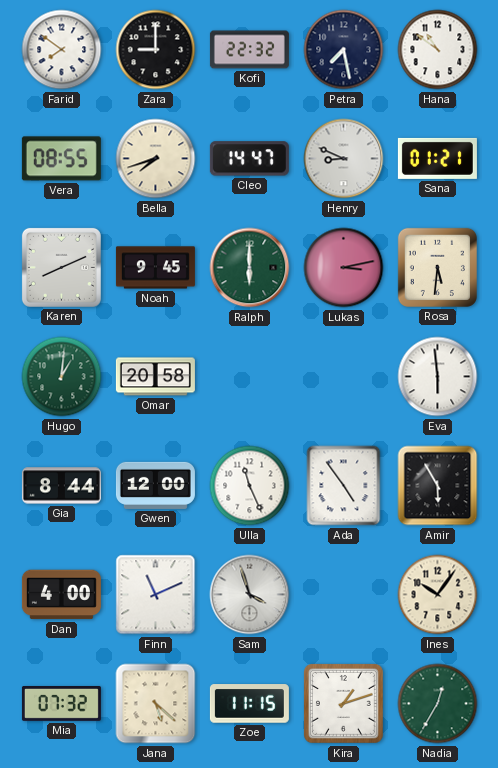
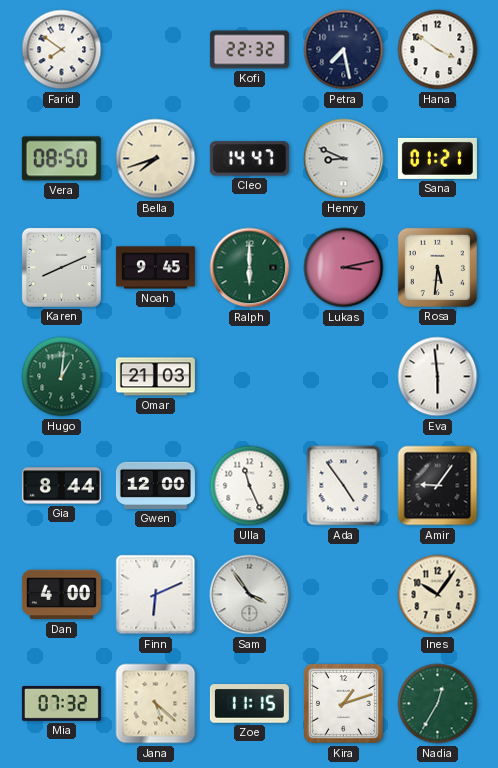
Zara: 9:00 -> none
Hana: 10:51 -> 3:51
Vera: 08:55 -> 08:50
Omar: 20:58 -> 21:03
Amir: 5:55 -> 9:06
Finn: 11:11 -> 6:11
Sam: 3:57 -> 3:54
